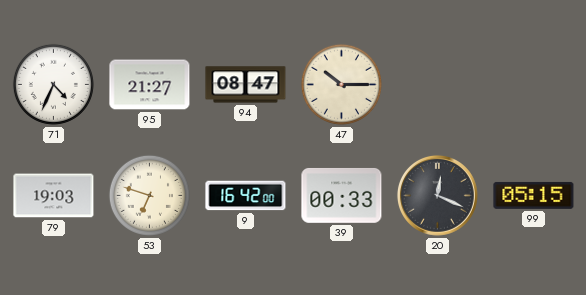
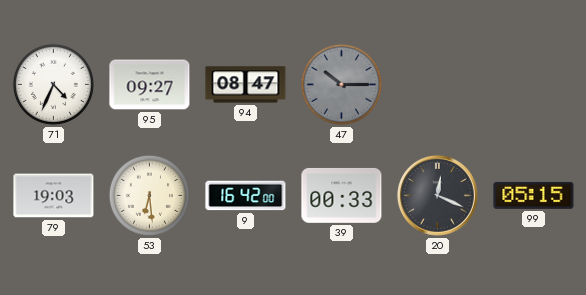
95: 21:27 -> 09:27
47 dial: cream -> grey
53: 6:48 -> 6:29
